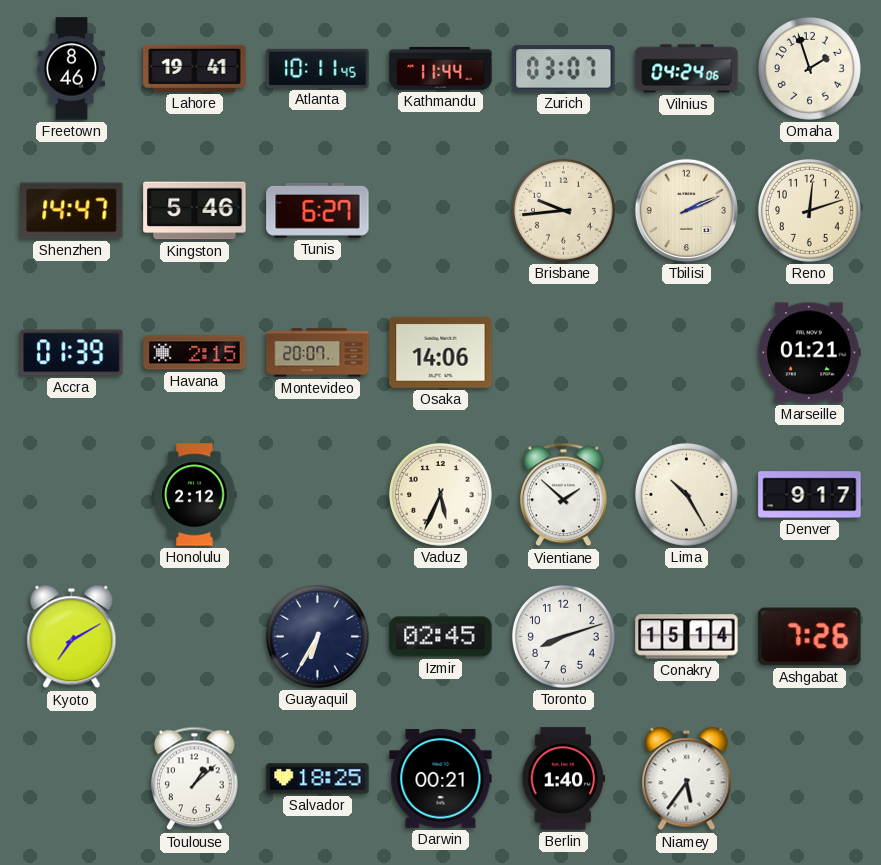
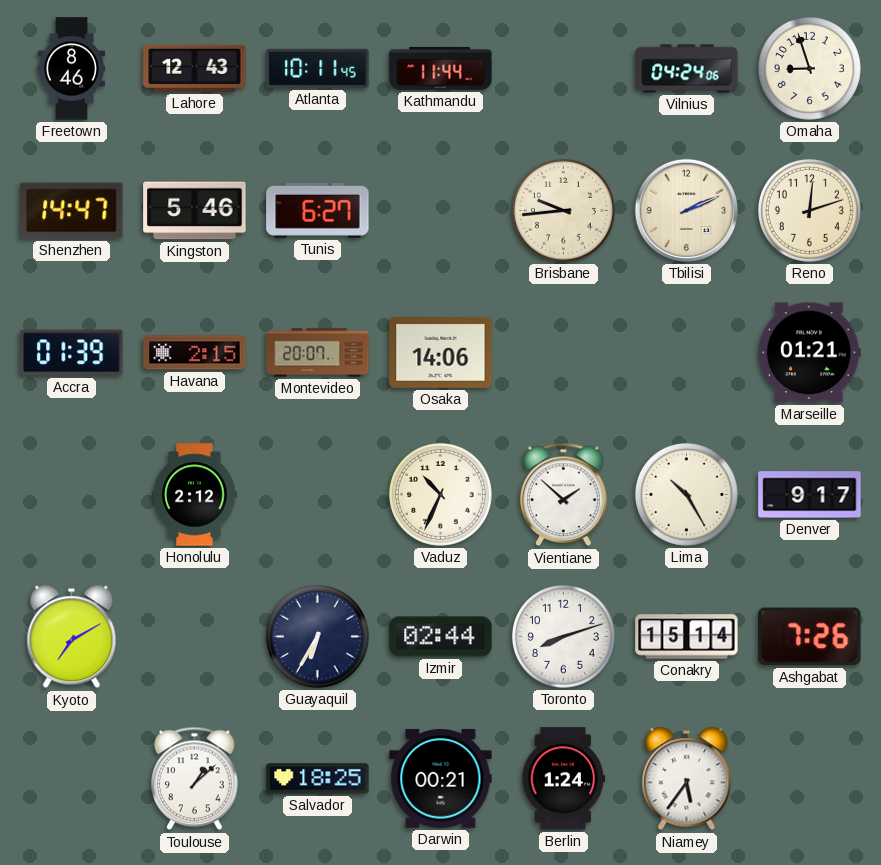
Lahore: 19:41 -> 12:43
Zurich: 03:07 -> none
Omaha: 1:57 -> 8:57
Vaduz: 5:34 -> 10:34
Izmir: 02:45 -> 02:44
Berlin: 1:40 -> 1:24
